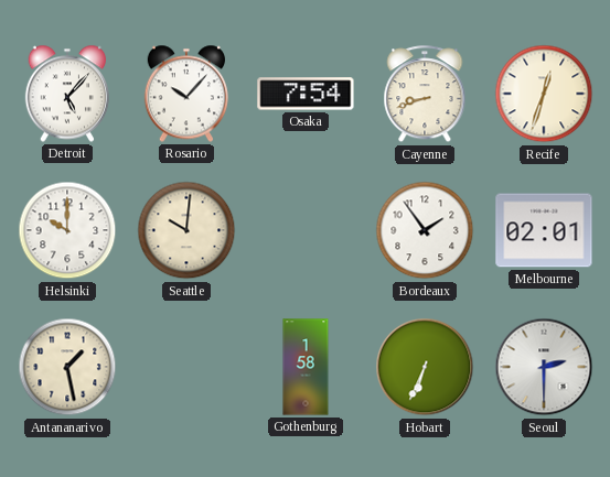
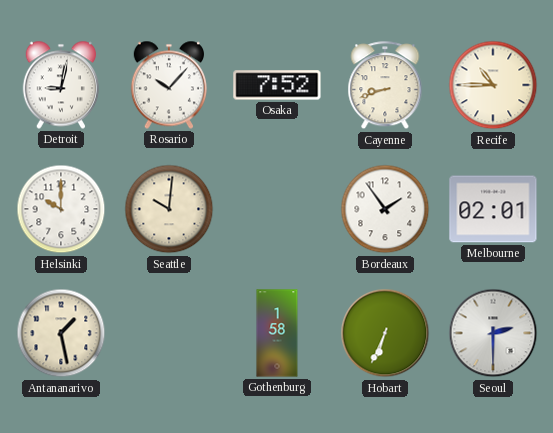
Detroit: 5:07 -> 9:02
Osaka: 7:54 -> 7:52
Recife: 12:33 -> 10:45
